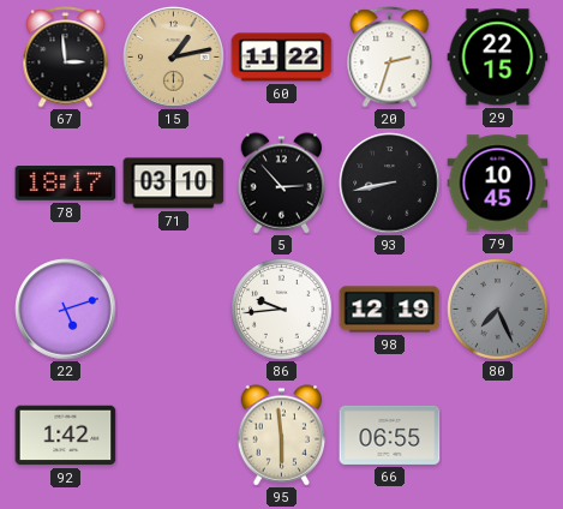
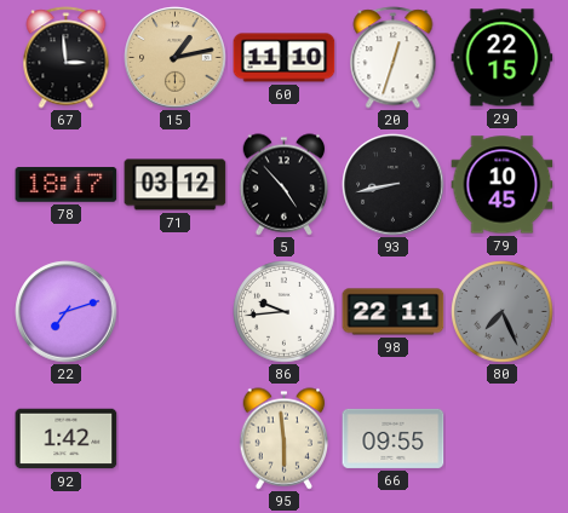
60: 11:22 -> 11:10
20: 2:33 -> 12:33
71: 03:10 -> 03:12
5: 2:53 -> 4:53
22: 5:12 -> 7:12
98: 12:19 -> 22:11
66: 06:55 -> 09:55
